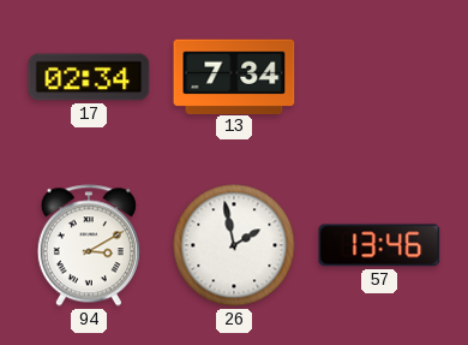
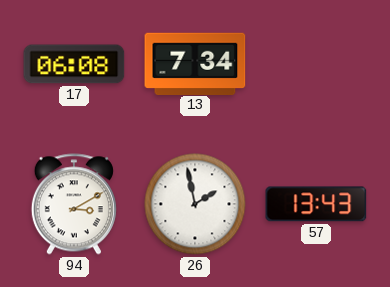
17: 02:34 -> 06:08
57: 13:46 -> 13:43
